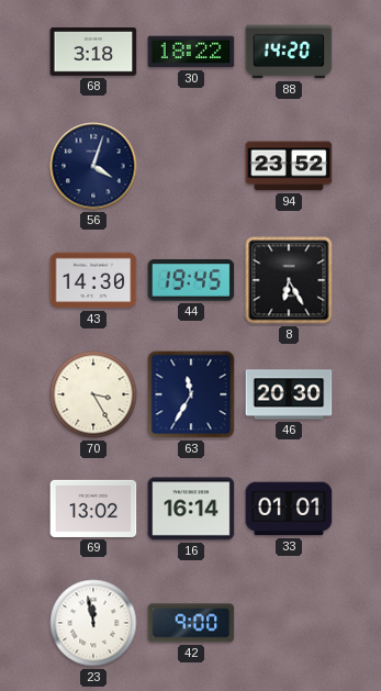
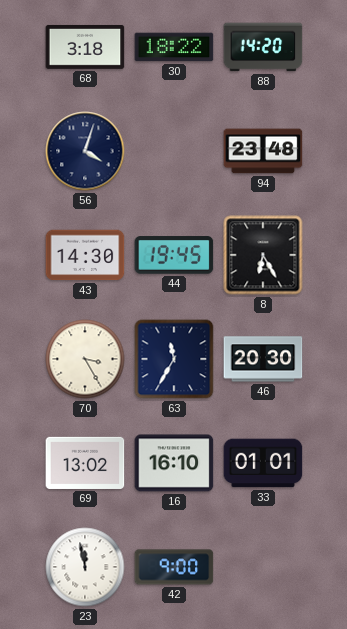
94: 23:52 -> 23:48
16: 16:14 -> 16:10
